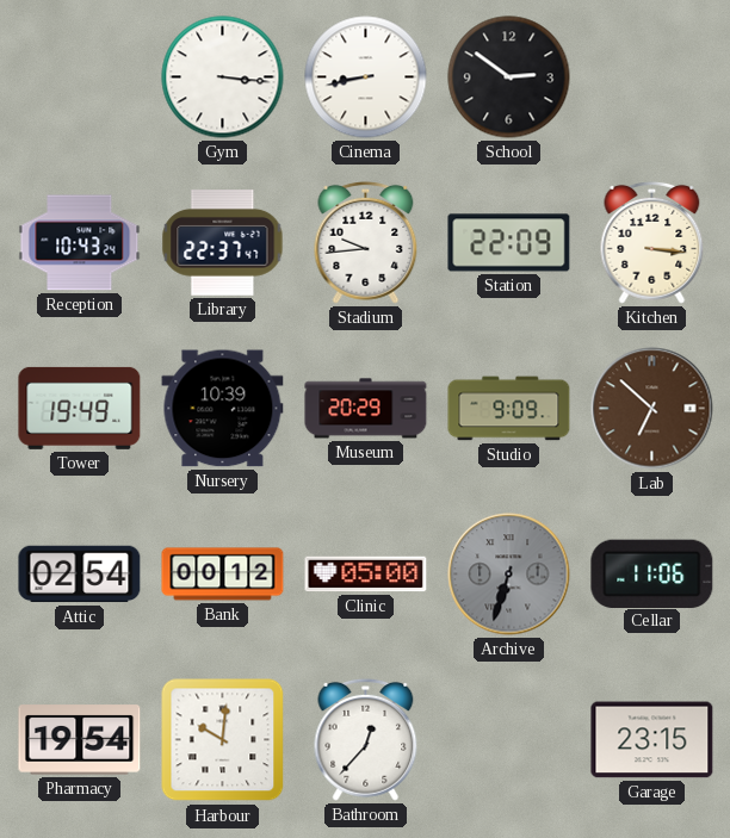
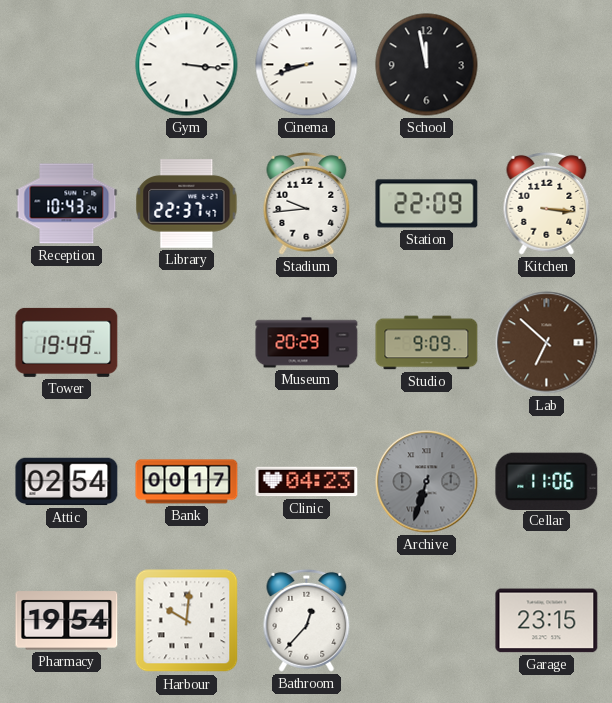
Cinema: 8:43 -> 8:42
School: 2:51 -> 11:58
Nursery: 10:39 -> none
Bank: 00:12 -> 00:17
Clinic: 05:00 -> 04:23
